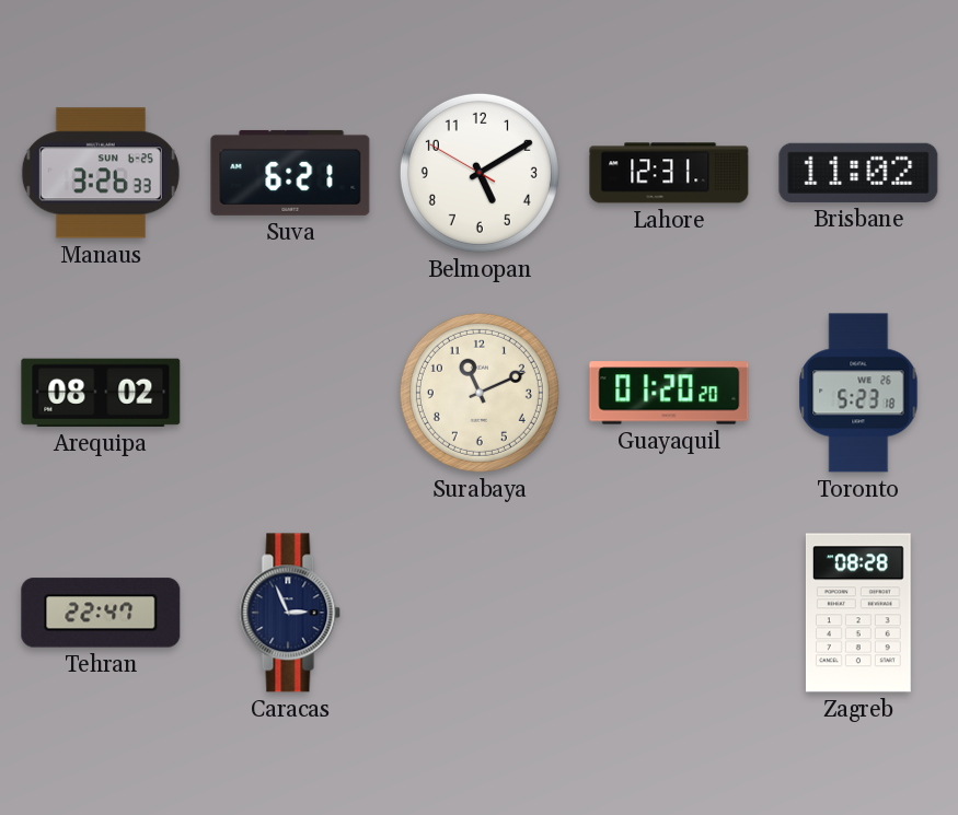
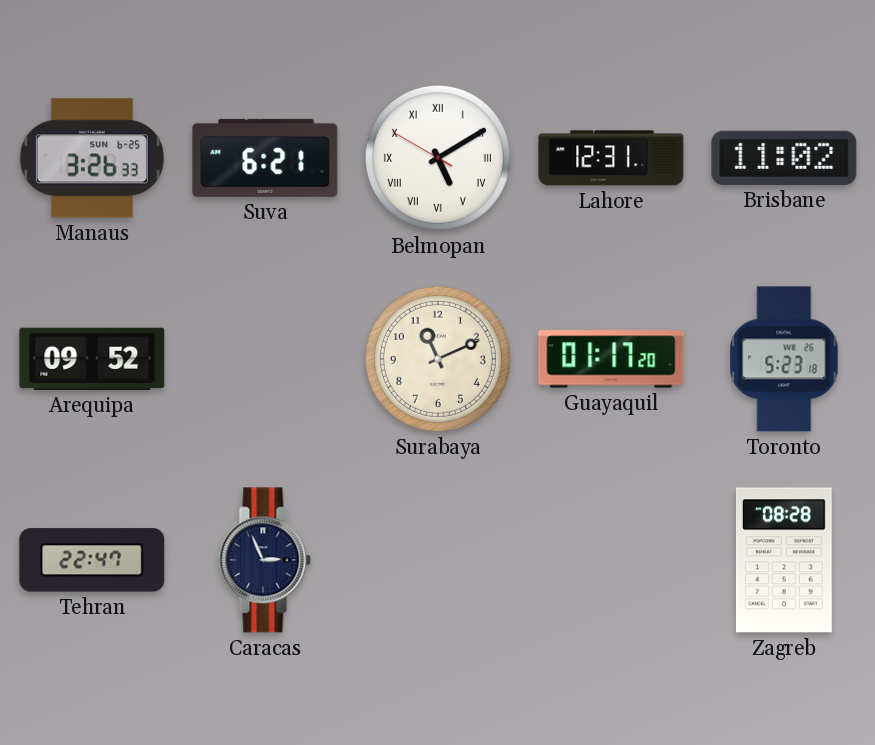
Belmopan numerals: Arabic -> Roman
Arequipa: 08:02 -> 09:52
Guayaquil: 01:20 -> 01:17
